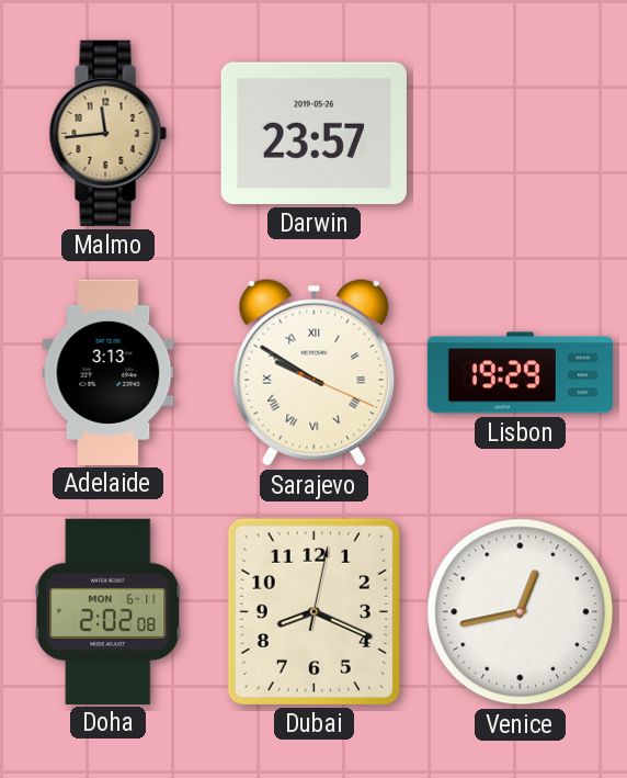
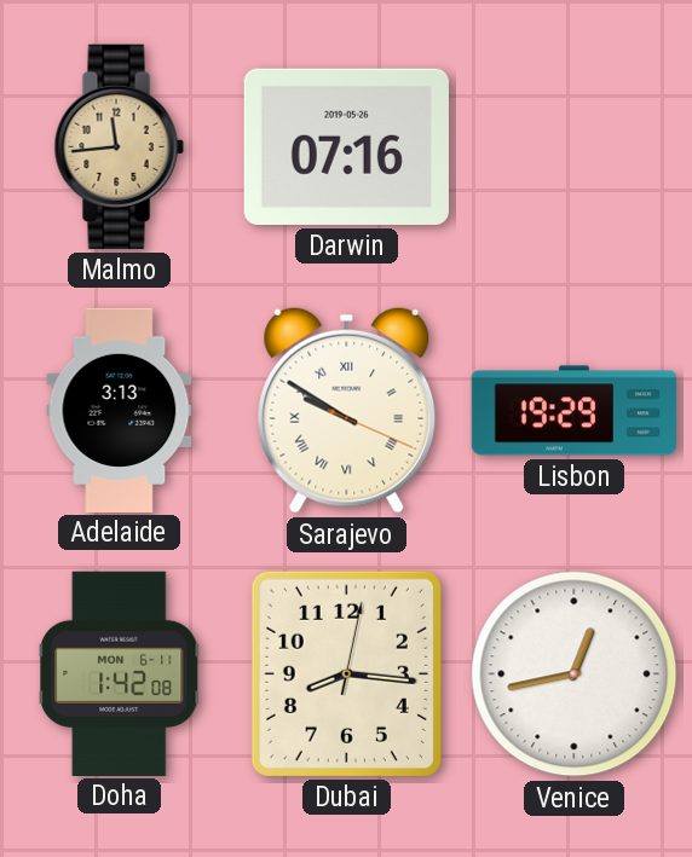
Darwin: 23:57 -> 07:16
Doha: 2:02 -> 1:42
Dubai: 8:19 -> 8:16
